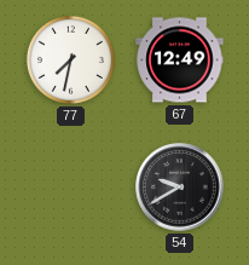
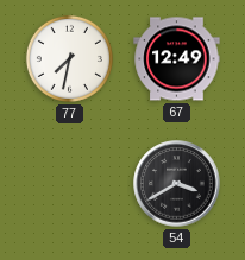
54: 9:40 -> 3:40
